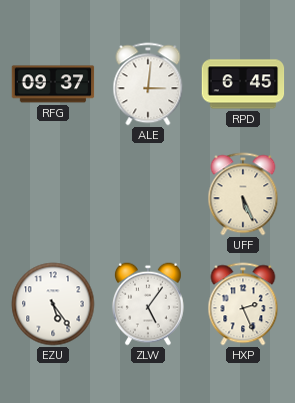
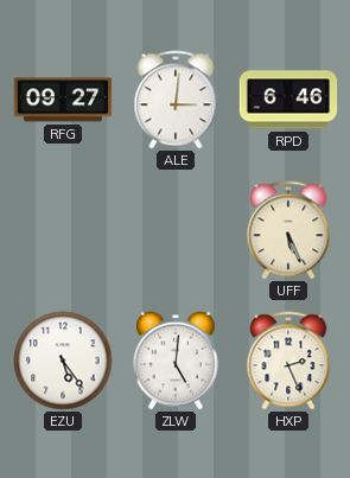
RFG: 09:37 -> 09:27
RPD: 6:45 -> 6:46
ZLW: 5:06 -> 5:01
